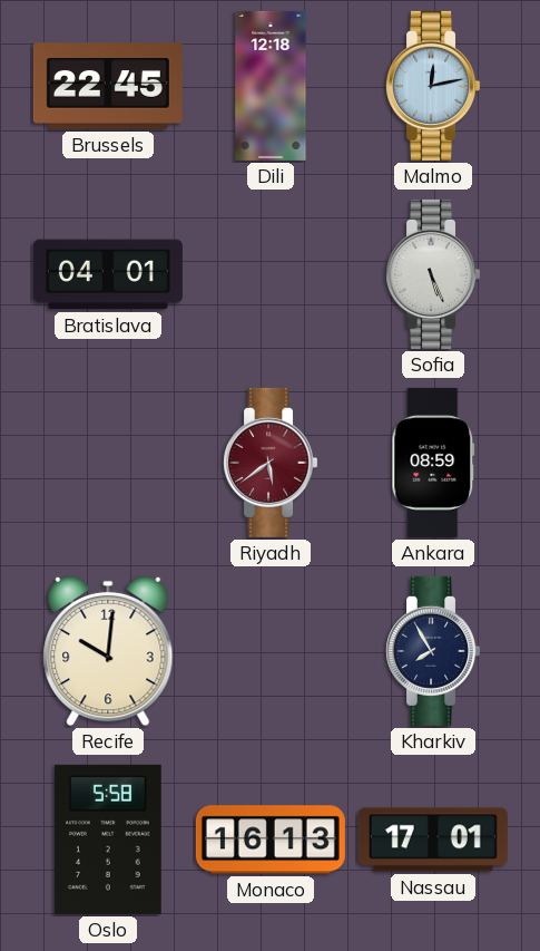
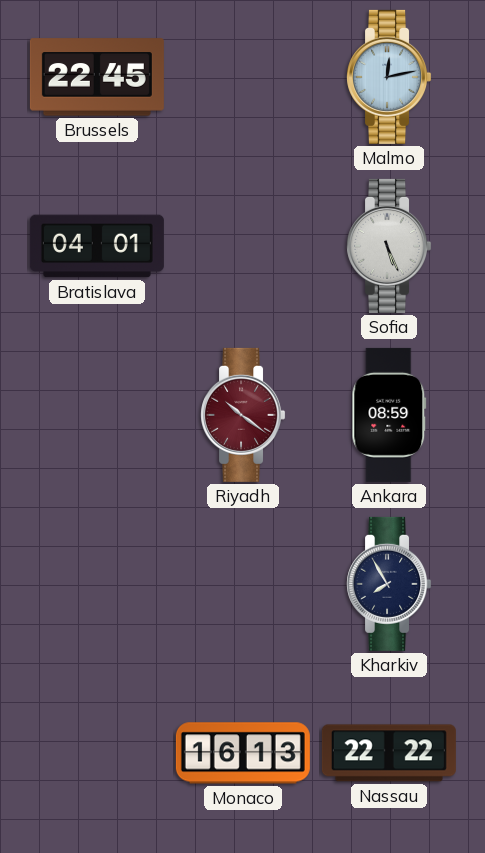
Dili: 12:18 -> none
Riyadh: 5:39 -> 10:21
Recife: 10:01 -> none
Oslo: 5:58 -> none
Nassau: 17:01 -> 22:22
